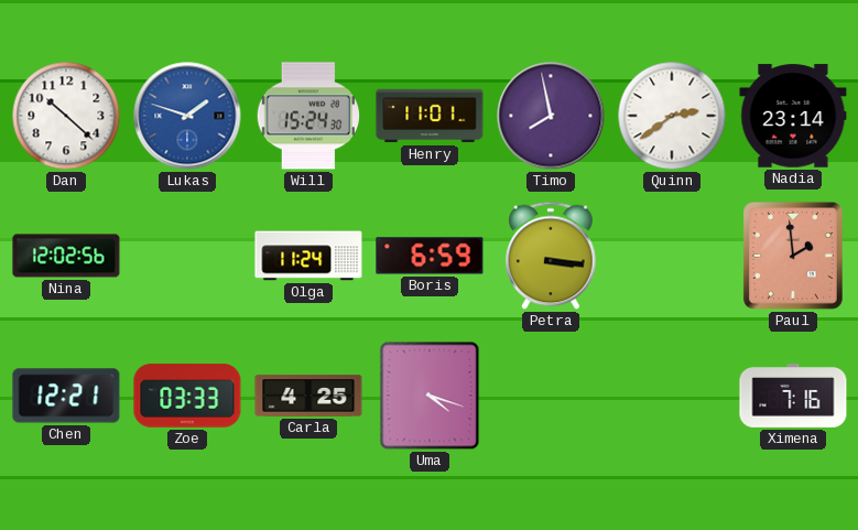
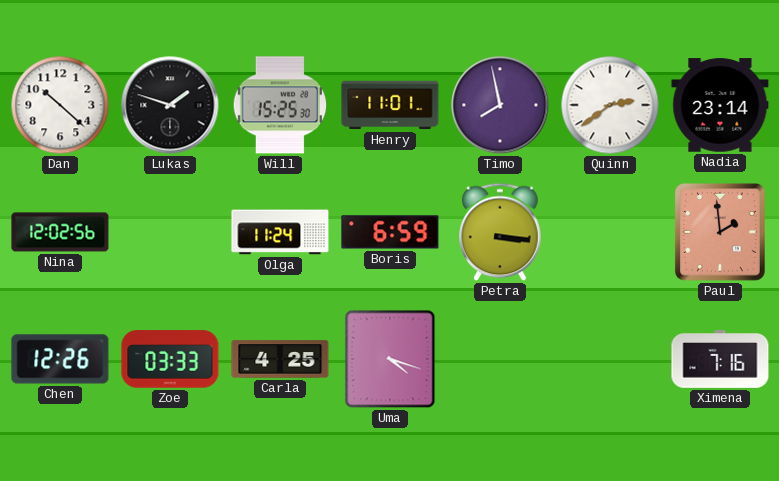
Lukas dial: blue -> black
Will: 15:24 -> 15:25
Chen: 12:21 -> 12:26
